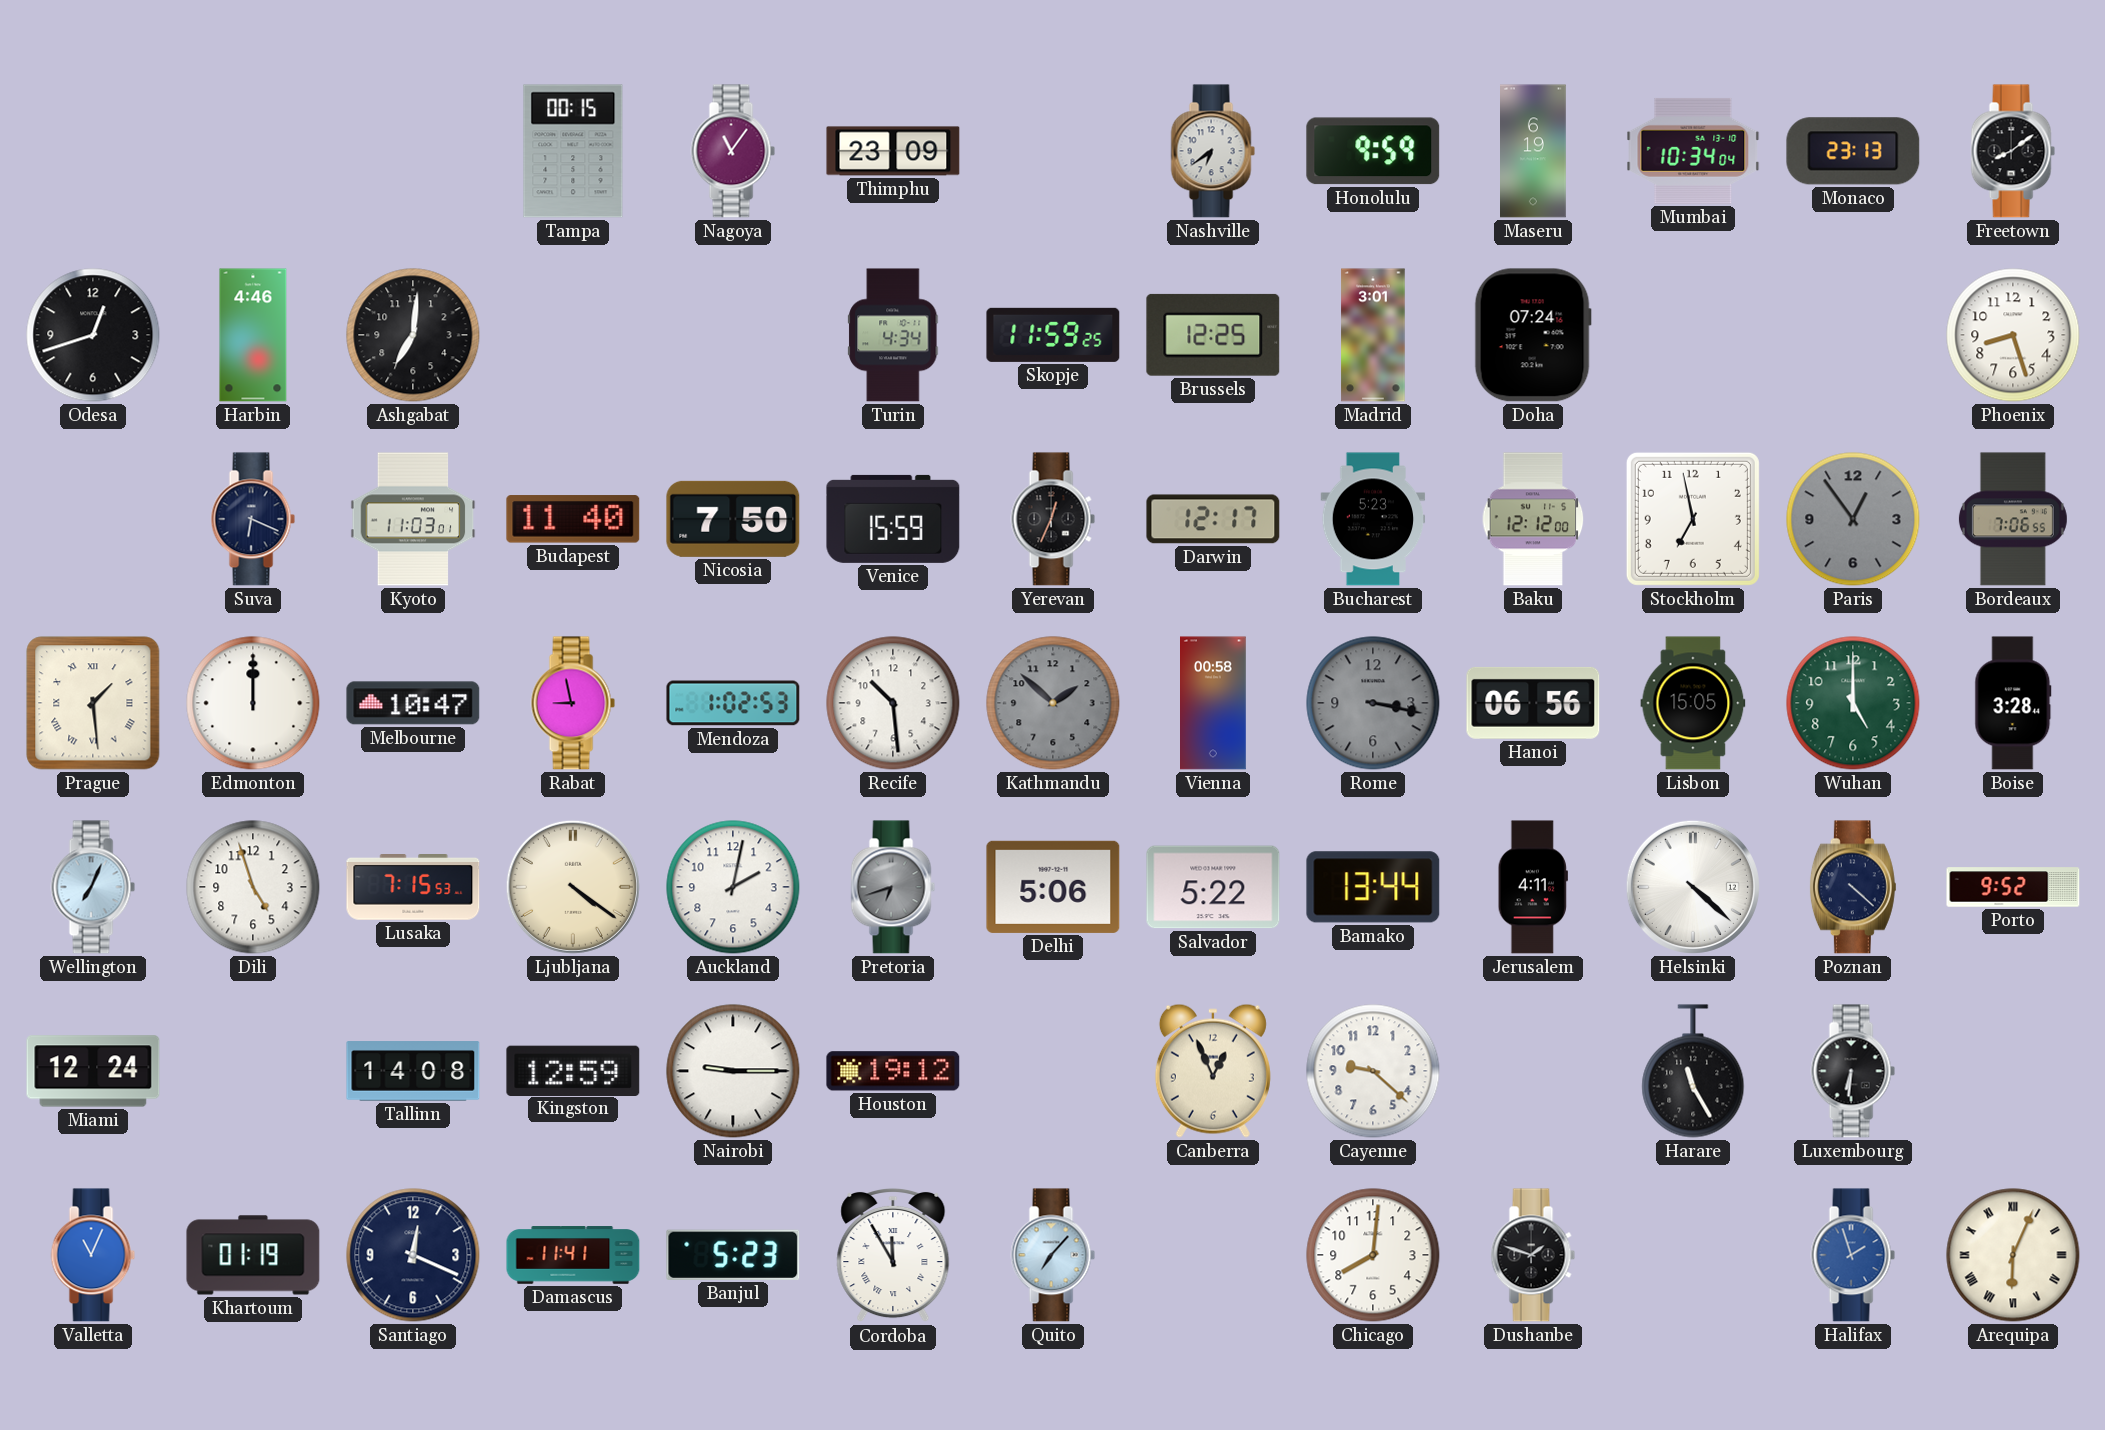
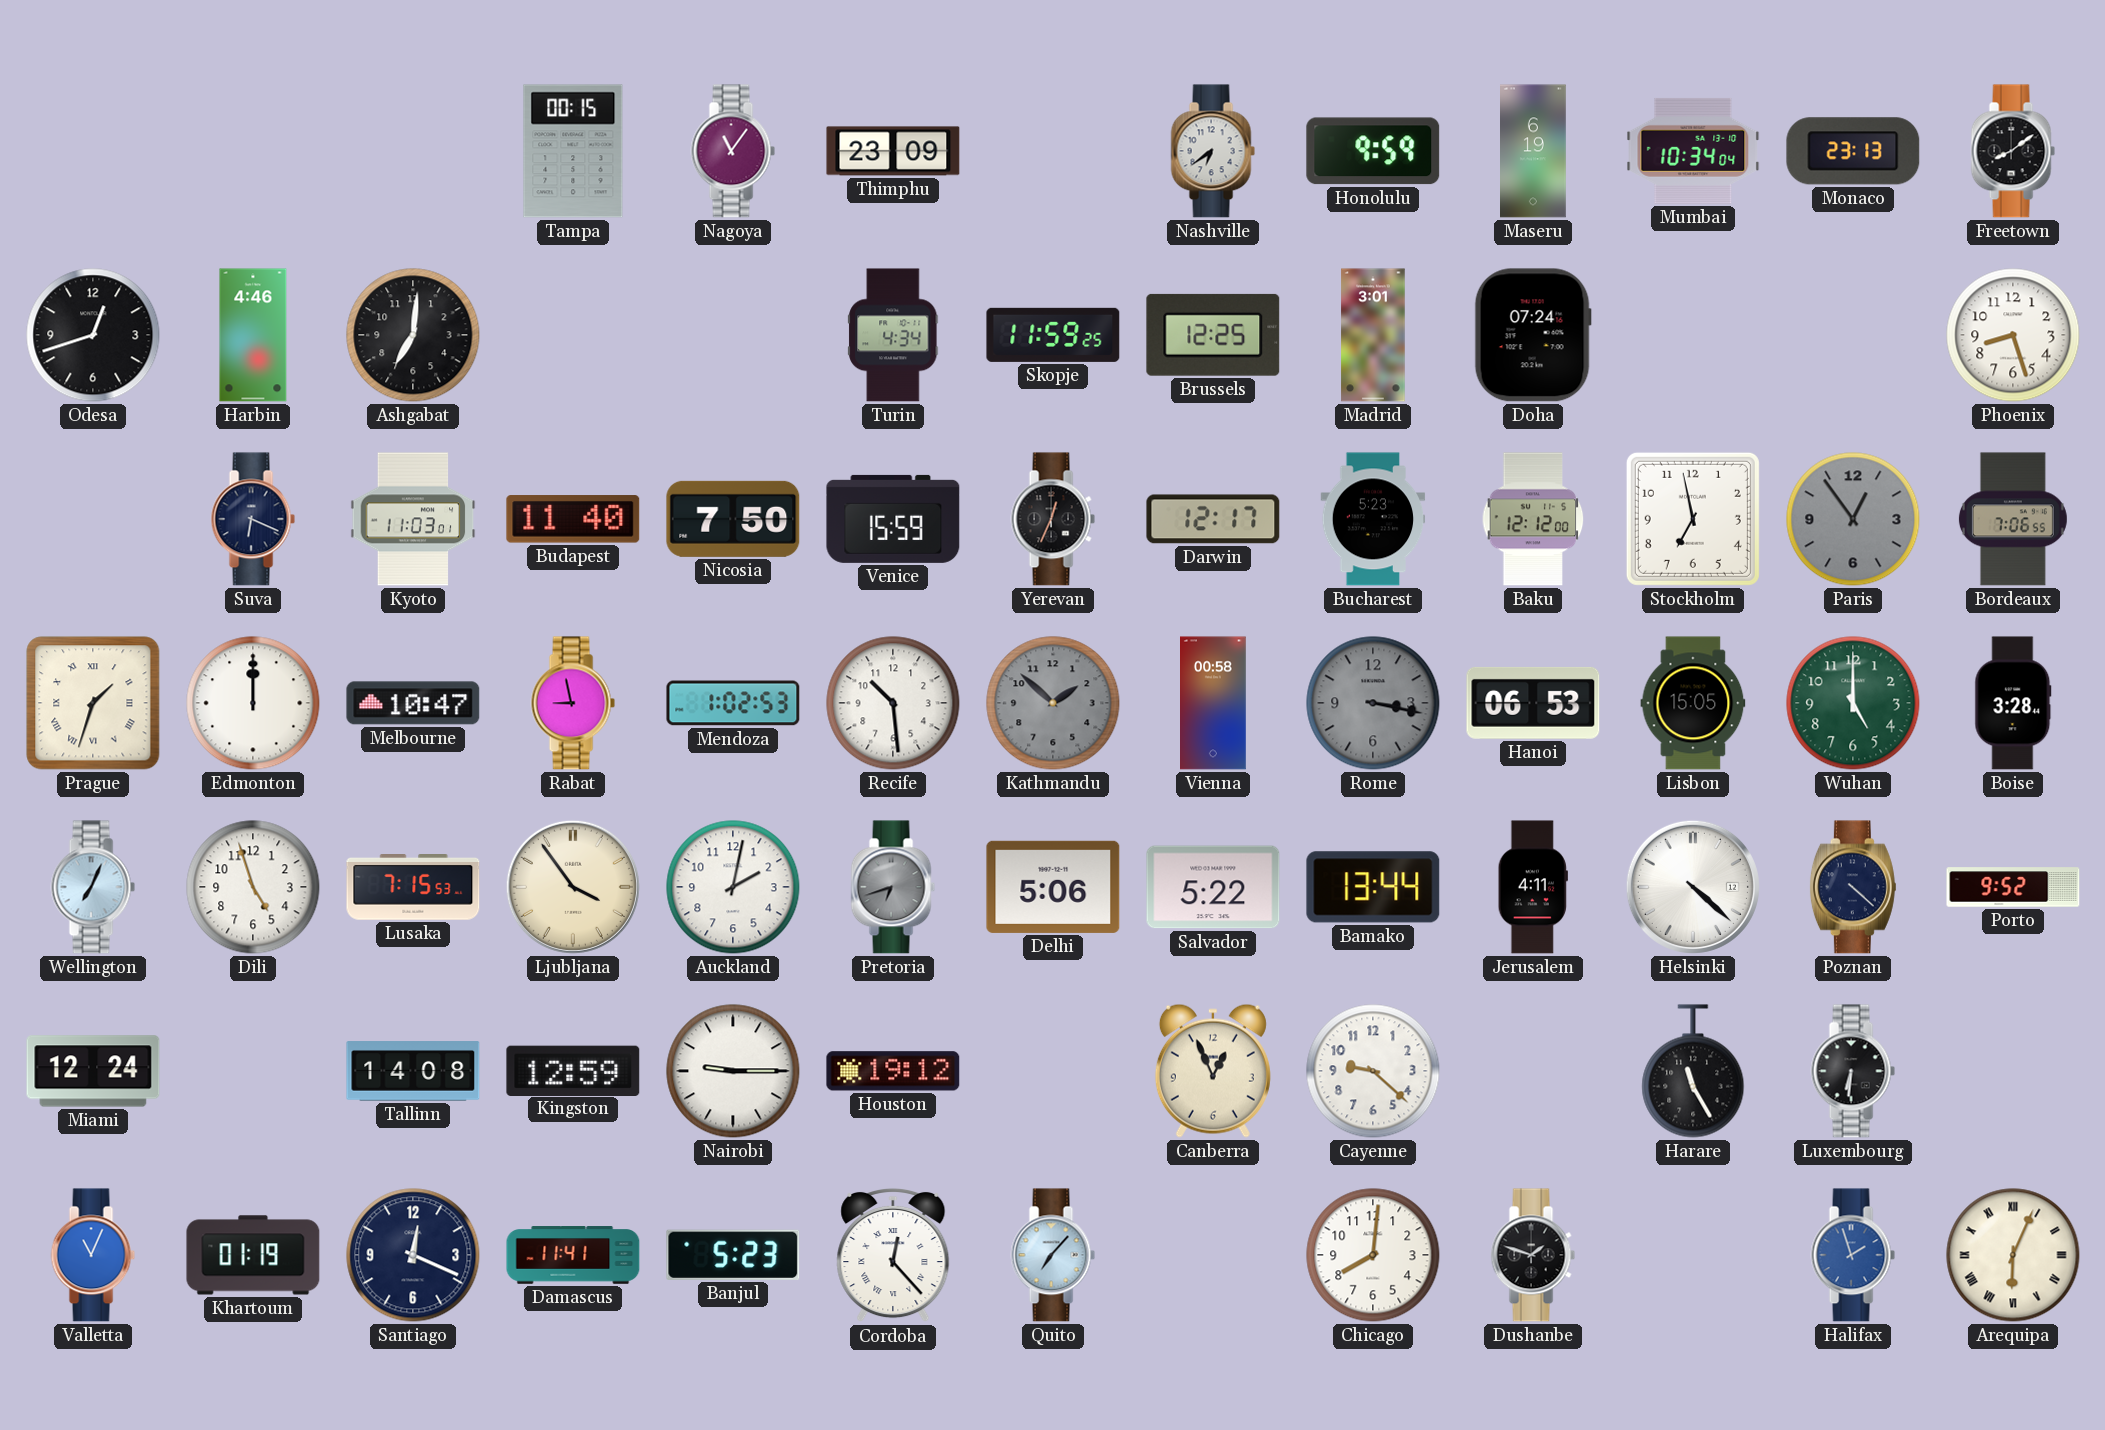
Prague: 1:29 -> 1:33
Hanoi: 06:56 -> 06:53
Ljubljana: 4:21 -> 3:54
Cordoba: 11:55 -> 12:23
